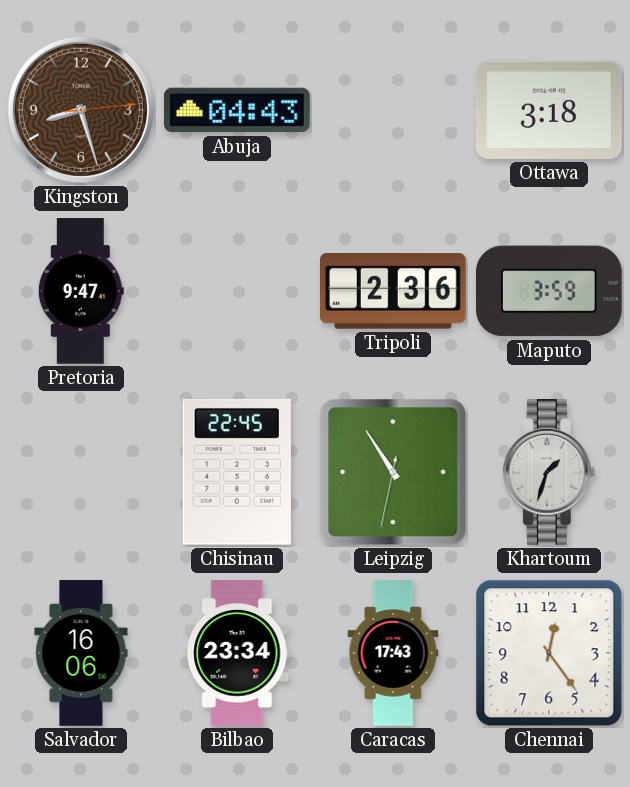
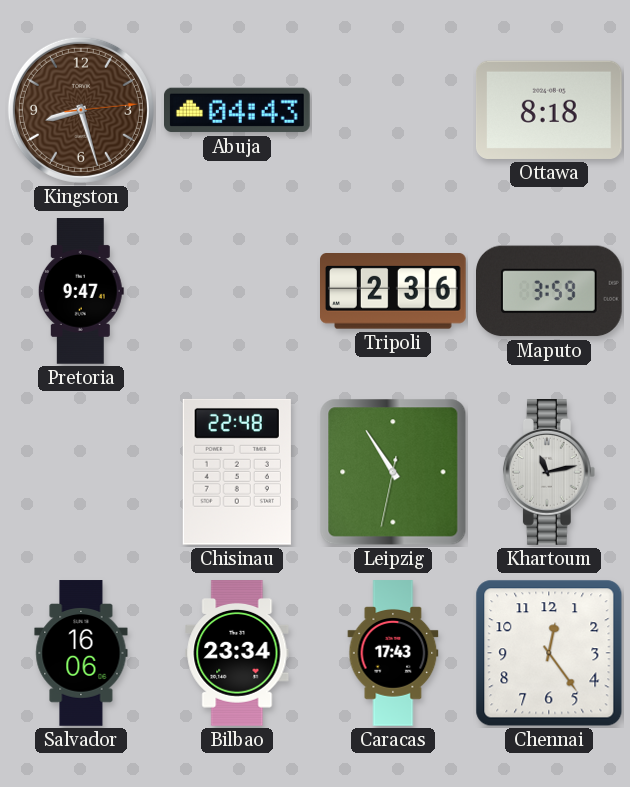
Ottawa: 3:18 -> 8:18
Chisinau: 22:45 -> 22:48
Khartoum: 1:33 -> 11:13
